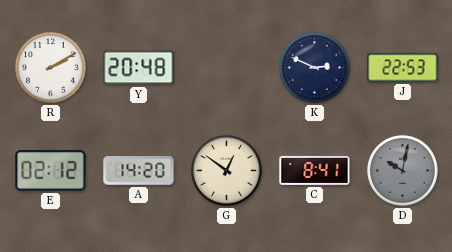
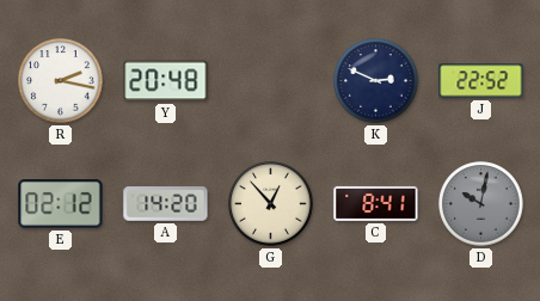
R: 2:10 -> 2:17
J: 22:53 -> 22:52
G: 12:51 -> 12:53
